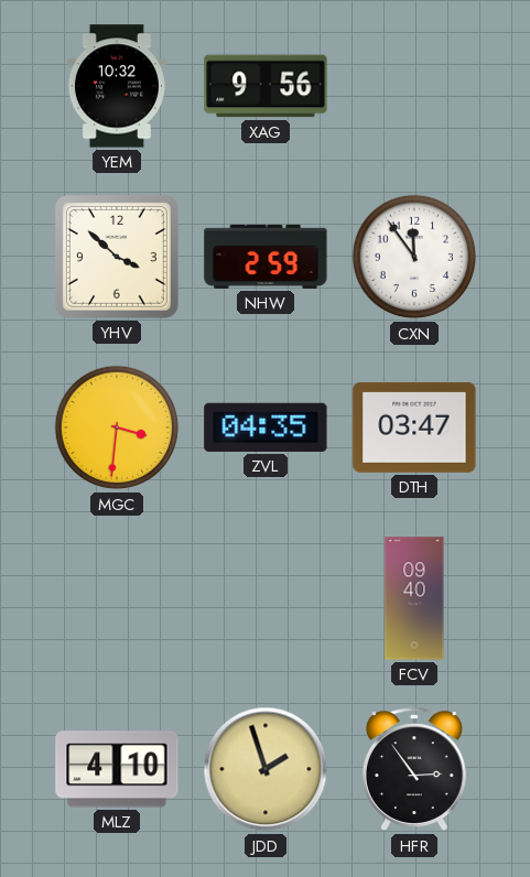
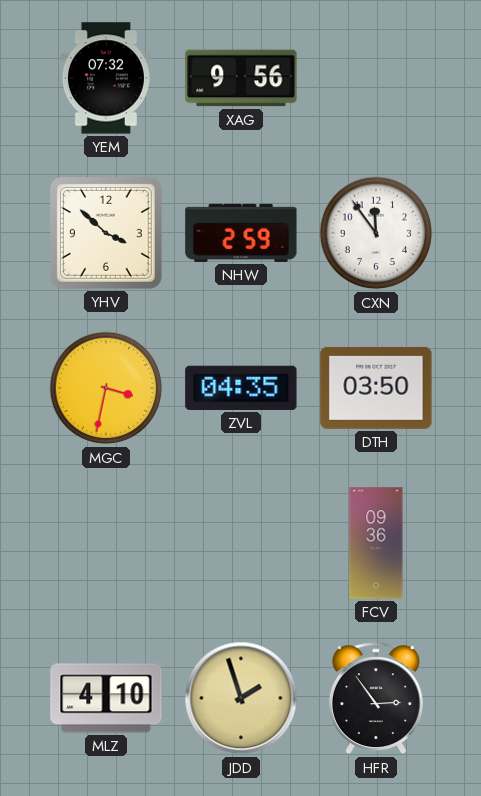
YEM: 10:32 -> 07:32
MGC: 3:31 -> 3:32
DTH: 03:47 -> 03:50
FCV: 09:40 -> 09:36
